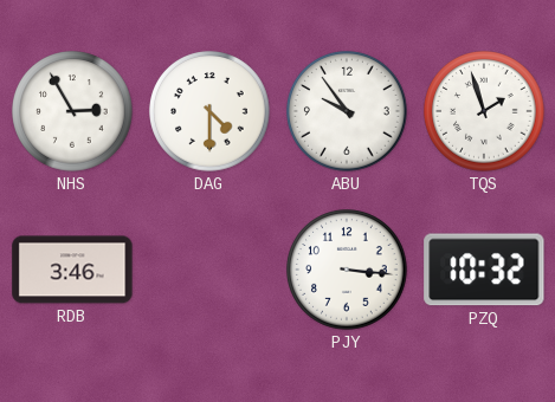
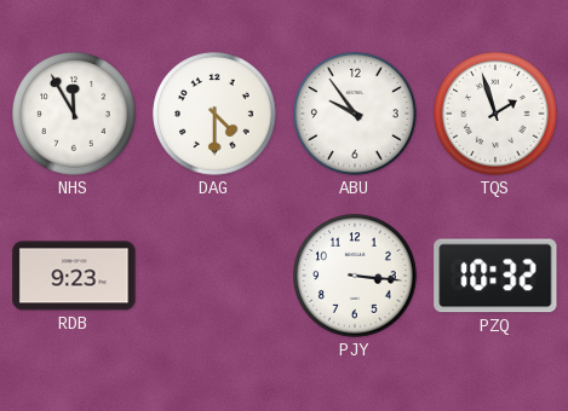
NHS: 2:55 -> 11:55
RDB: 3:46 -> 9:23
